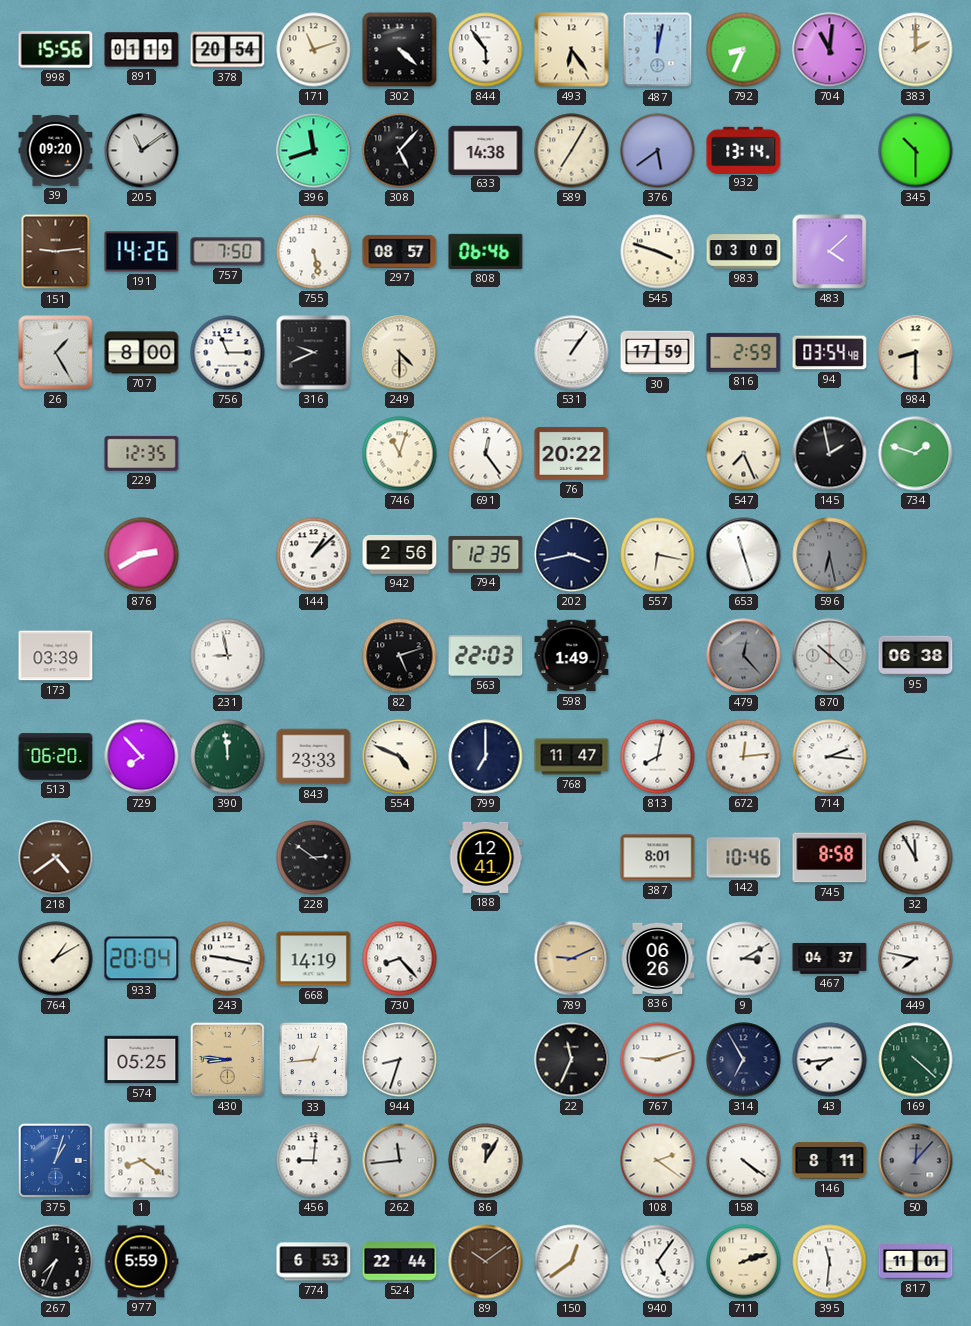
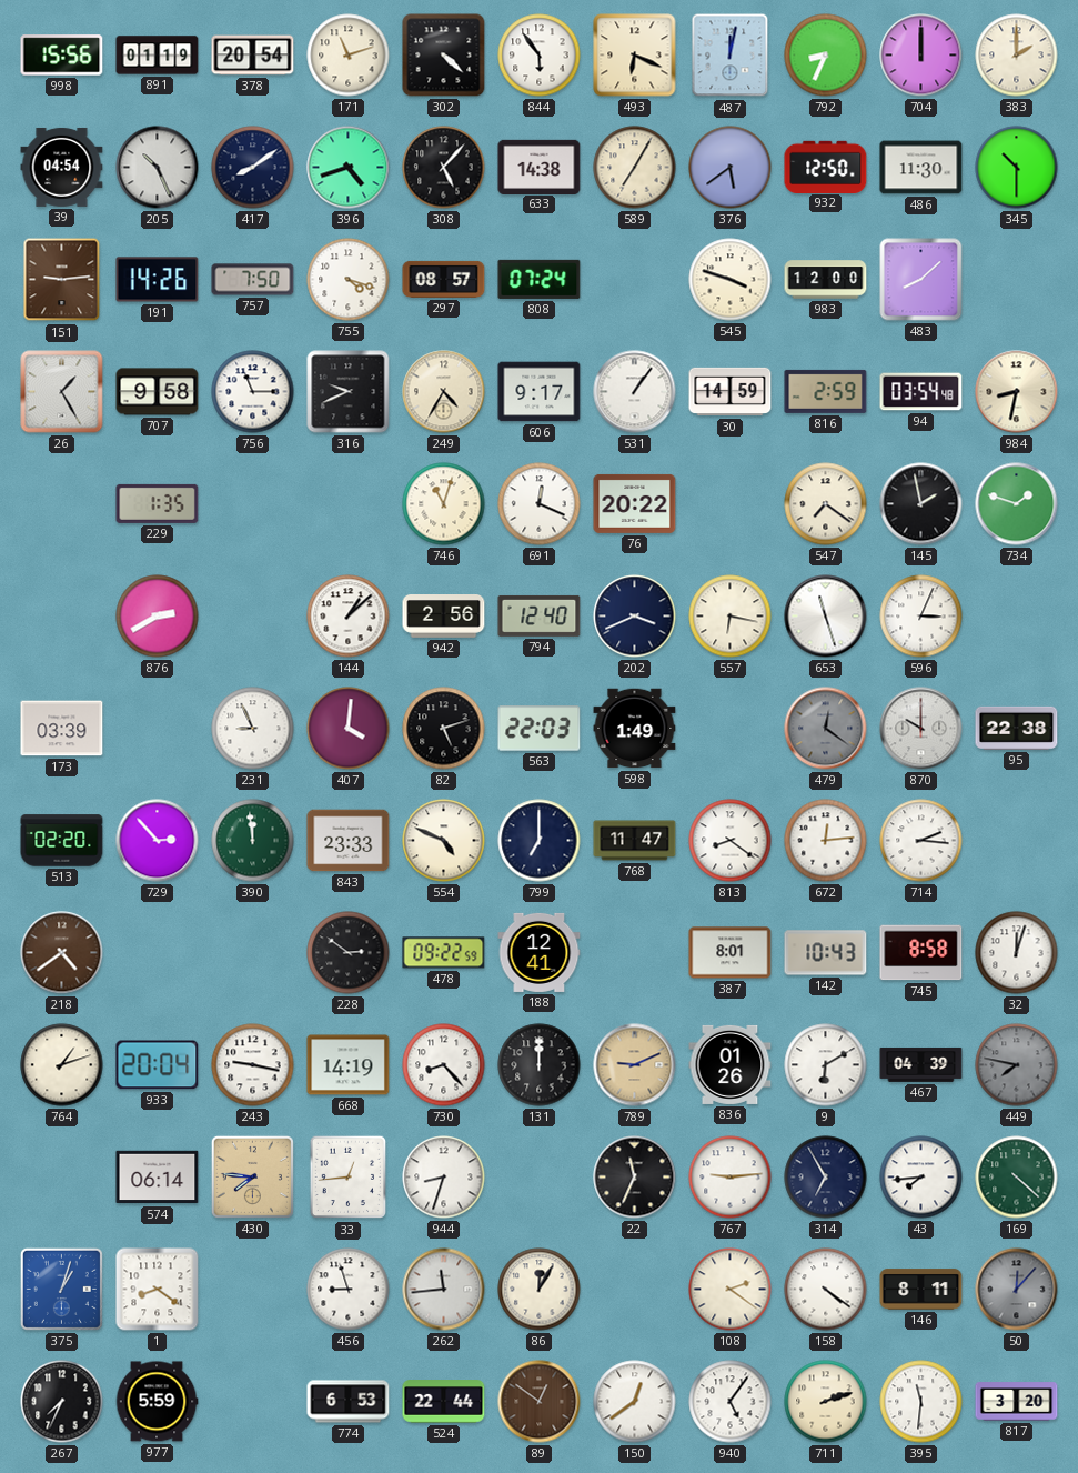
493: 6:24 -> 6:19
704: 11:01 -> 12:00
39: 09:20 -> 04:54
205: 11:09 -> 10:26
417: none -> 8:09
396: 11:42 -> 4:42
932: 13:14 -> 12:50
486: none -> 11:30
755: 5:28 -> 4:18
808: 06:46 -> 07:24
983: 03:00 -> 12:00
483: 4:08 -> 8:08
707: 8:00 -> 9:58
249: 4:30 -> 4:35
606: none -> 9:17
30: 17:59 -> 14:59
984: 8:30 -> 8:32
229: 12:35 -> 1:35
691: 12:24 -> 12:19
547: 7:26 -> 7:21
794: 12:35 -> 12:40
202: 3:43 -> 3:41
596: 6:28 -> 3:04
596 dial: grey -> white
231: 8:58 -> 8:56
407: none -> 4:01
479: 12:23 -> 12:21
870: 10:22 -> 10:00
95: 06:38 -> 22:38
513: 06:20 -> 02:20
729: 7:53 -> 2:53
813: 8:02 -> 8:21
478: none -> 09:22
142: 10:46 -> 10:43
32: 11:55 -> 12:03
764: 1:10 -> 1:12
131: none -> 12:00
836: 06:26 -> 01:26
9: 3:10 -> 6:10
467: 04:37 -> 04:39
449 dial: white -> grey
574: 05:25 -> 06:14
430: 8:46 -> 7:46
767: 9:12 -> 9:14
456: 9:01 -> 8:57
89: 10:09 -> 12:51
817: 11:01 -> 3:20
